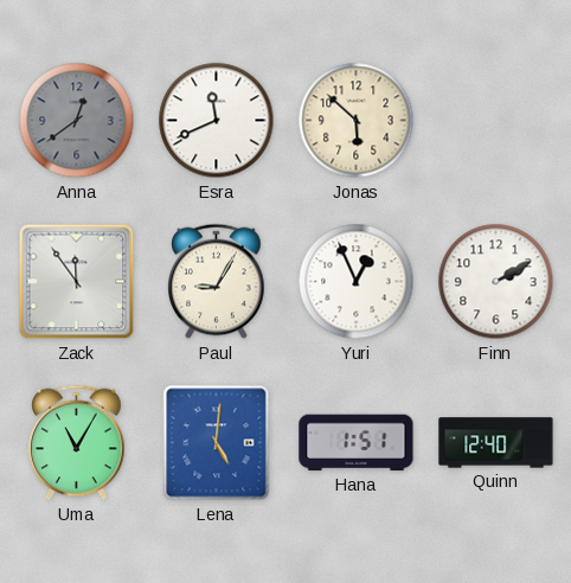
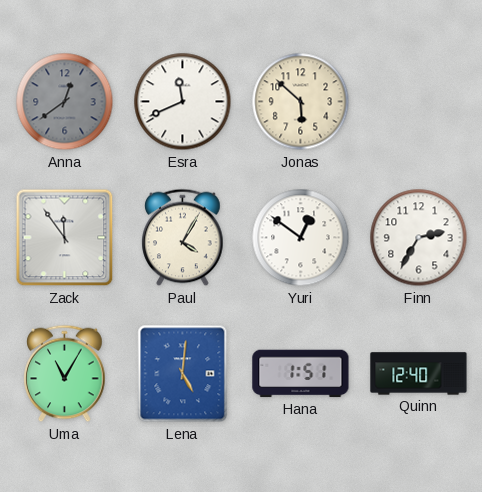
Paul: 9:05 -> 4:05
Yuri: 12:56 -> 12:51
Finn: 2:10 -> 2:35
